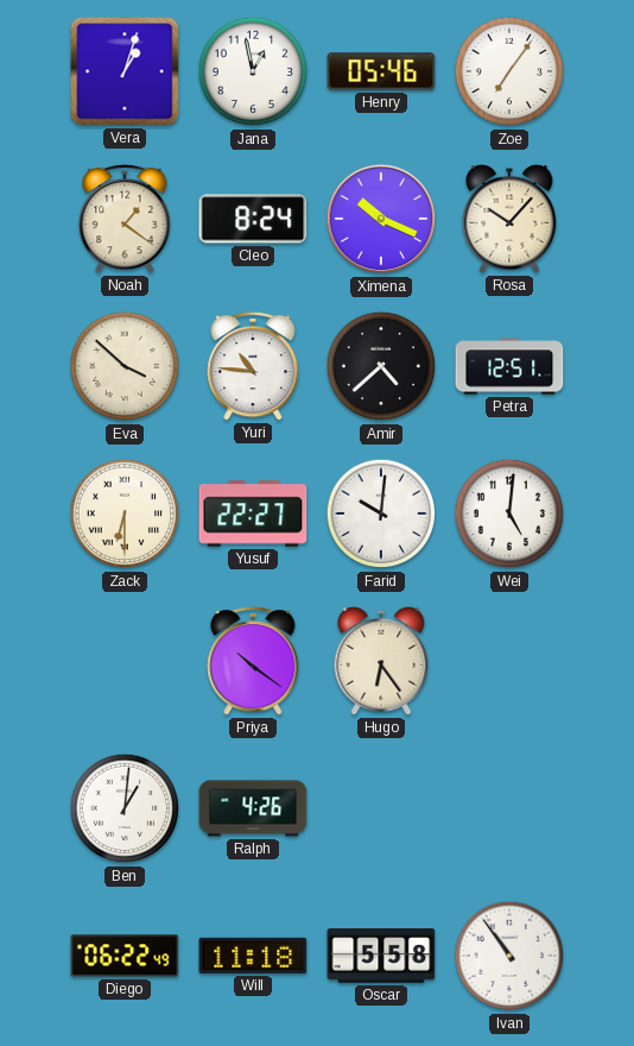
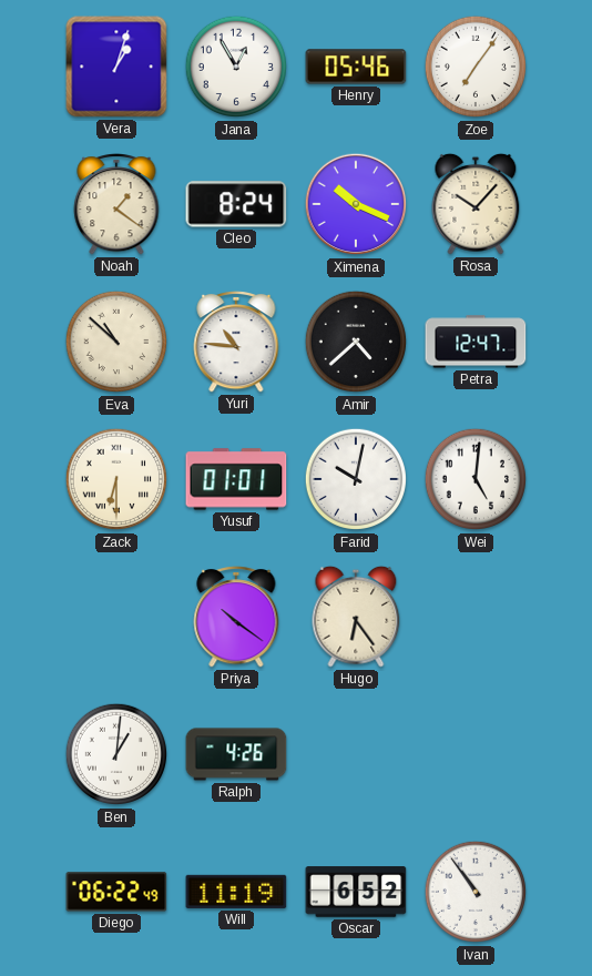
Jana: 12:58 -> 12:55
Eva: 3:52 -> 10:52
Petra: 12:51 -> 12:47
Yusuf: 22:27 -> 01:01
Farid: 10:01 -> 10:02
Will: 11:18 -> 11:19
Oscar: 5:58 -> 6:52
